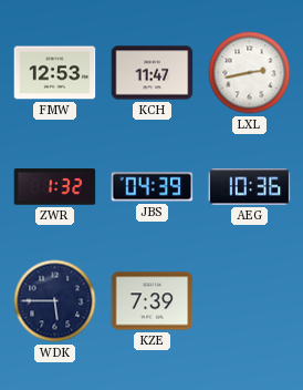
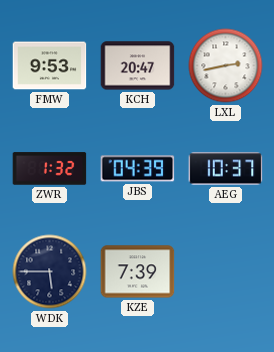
FMW: 12:53 -> 9:53
KCH: 11:47 -> 20:47
AEG: 10:36 -> 10:37
